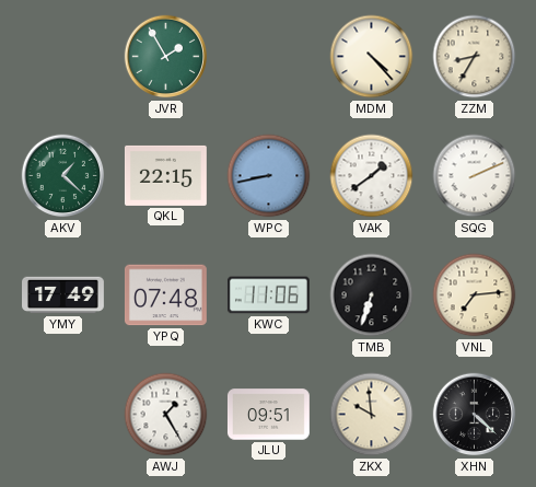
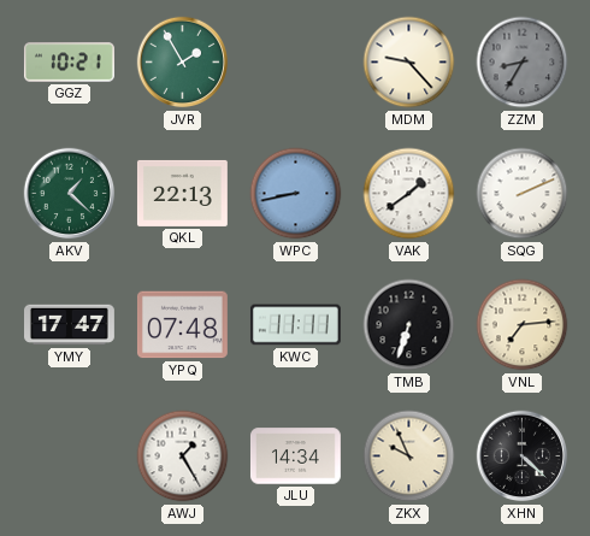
GGZ: none -> 10:21
MDM: 4:23 -> 9:23
ZZM dial: cream -> grey
QKL: 22:15 -> 22:13
YMY: 17:49 -> 17:47
KWC: 11:06 -> 11:11
JLU: 09:51 -> 14:34
ZKX: 9:59 -> 9:56
